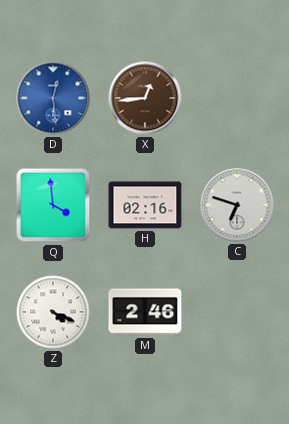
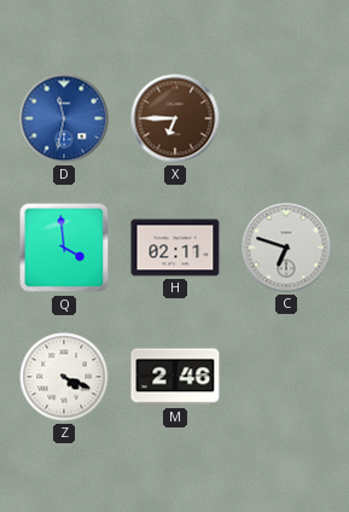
D: 12:29 -> 11:32
X: 12:44 -> 6:45
H: 02:16 -> 02:11
